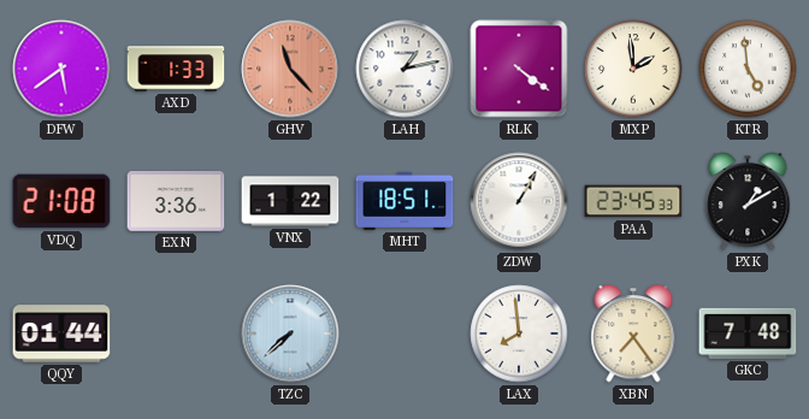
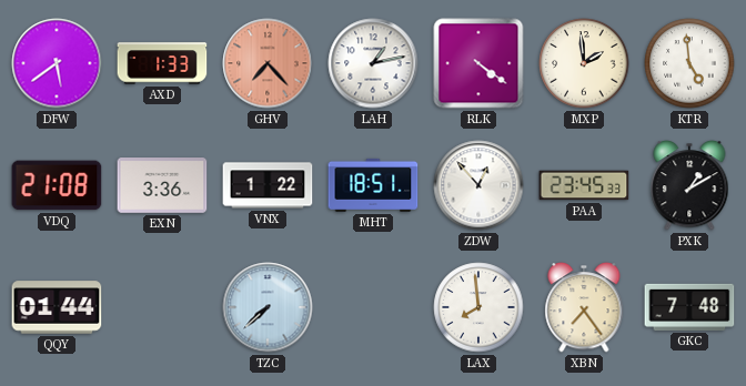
GHV: 11:23 -> 7:23
ZDW: 1:05 -> 12:53
